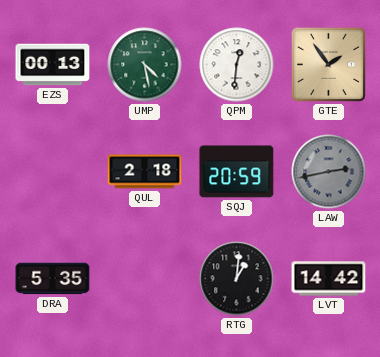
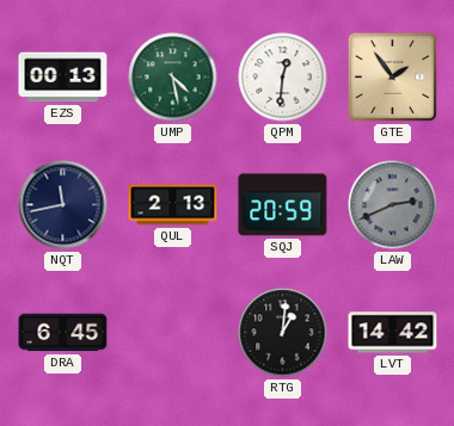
NQT: none -> 11:43
QUL: 2:18 -> 2:13
LAW: 2:43 -> 2:41
DRA: 5:35 -> 6:45
